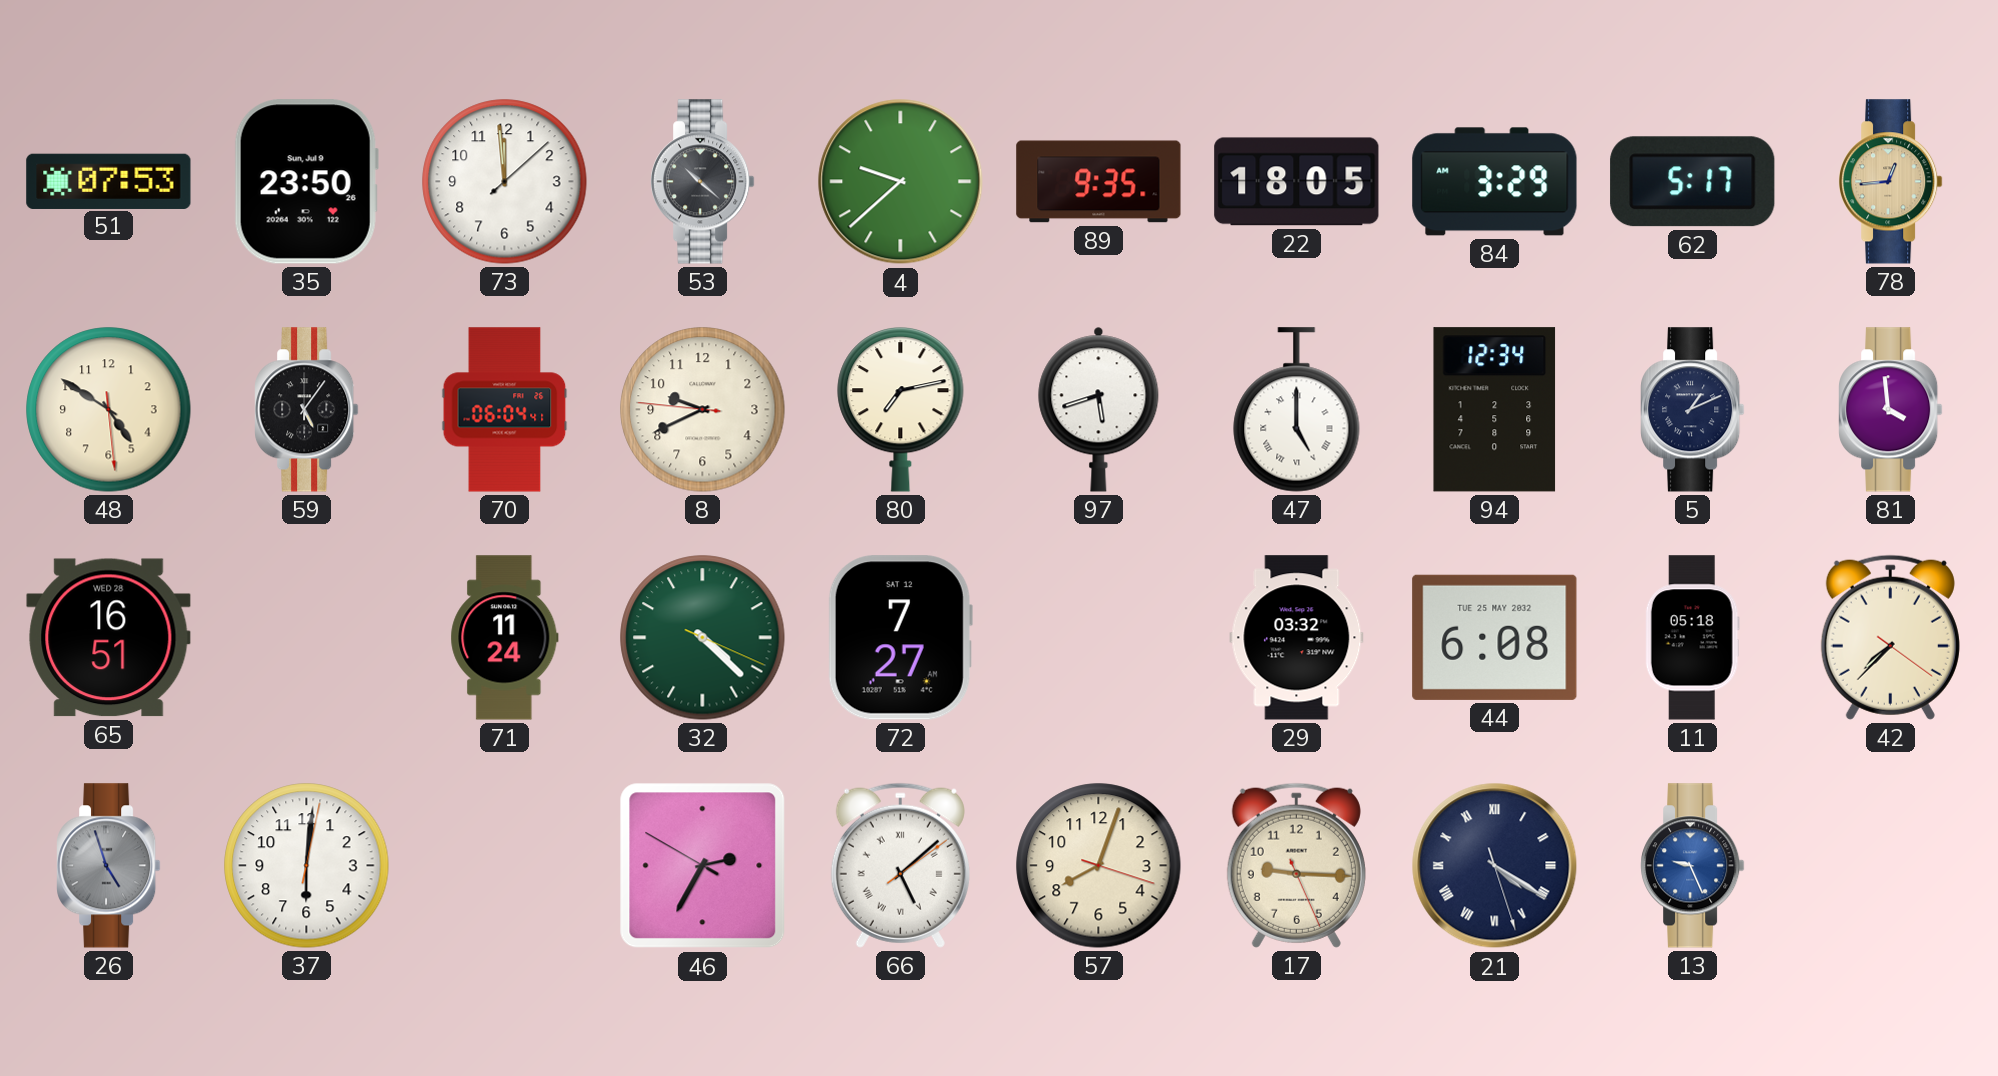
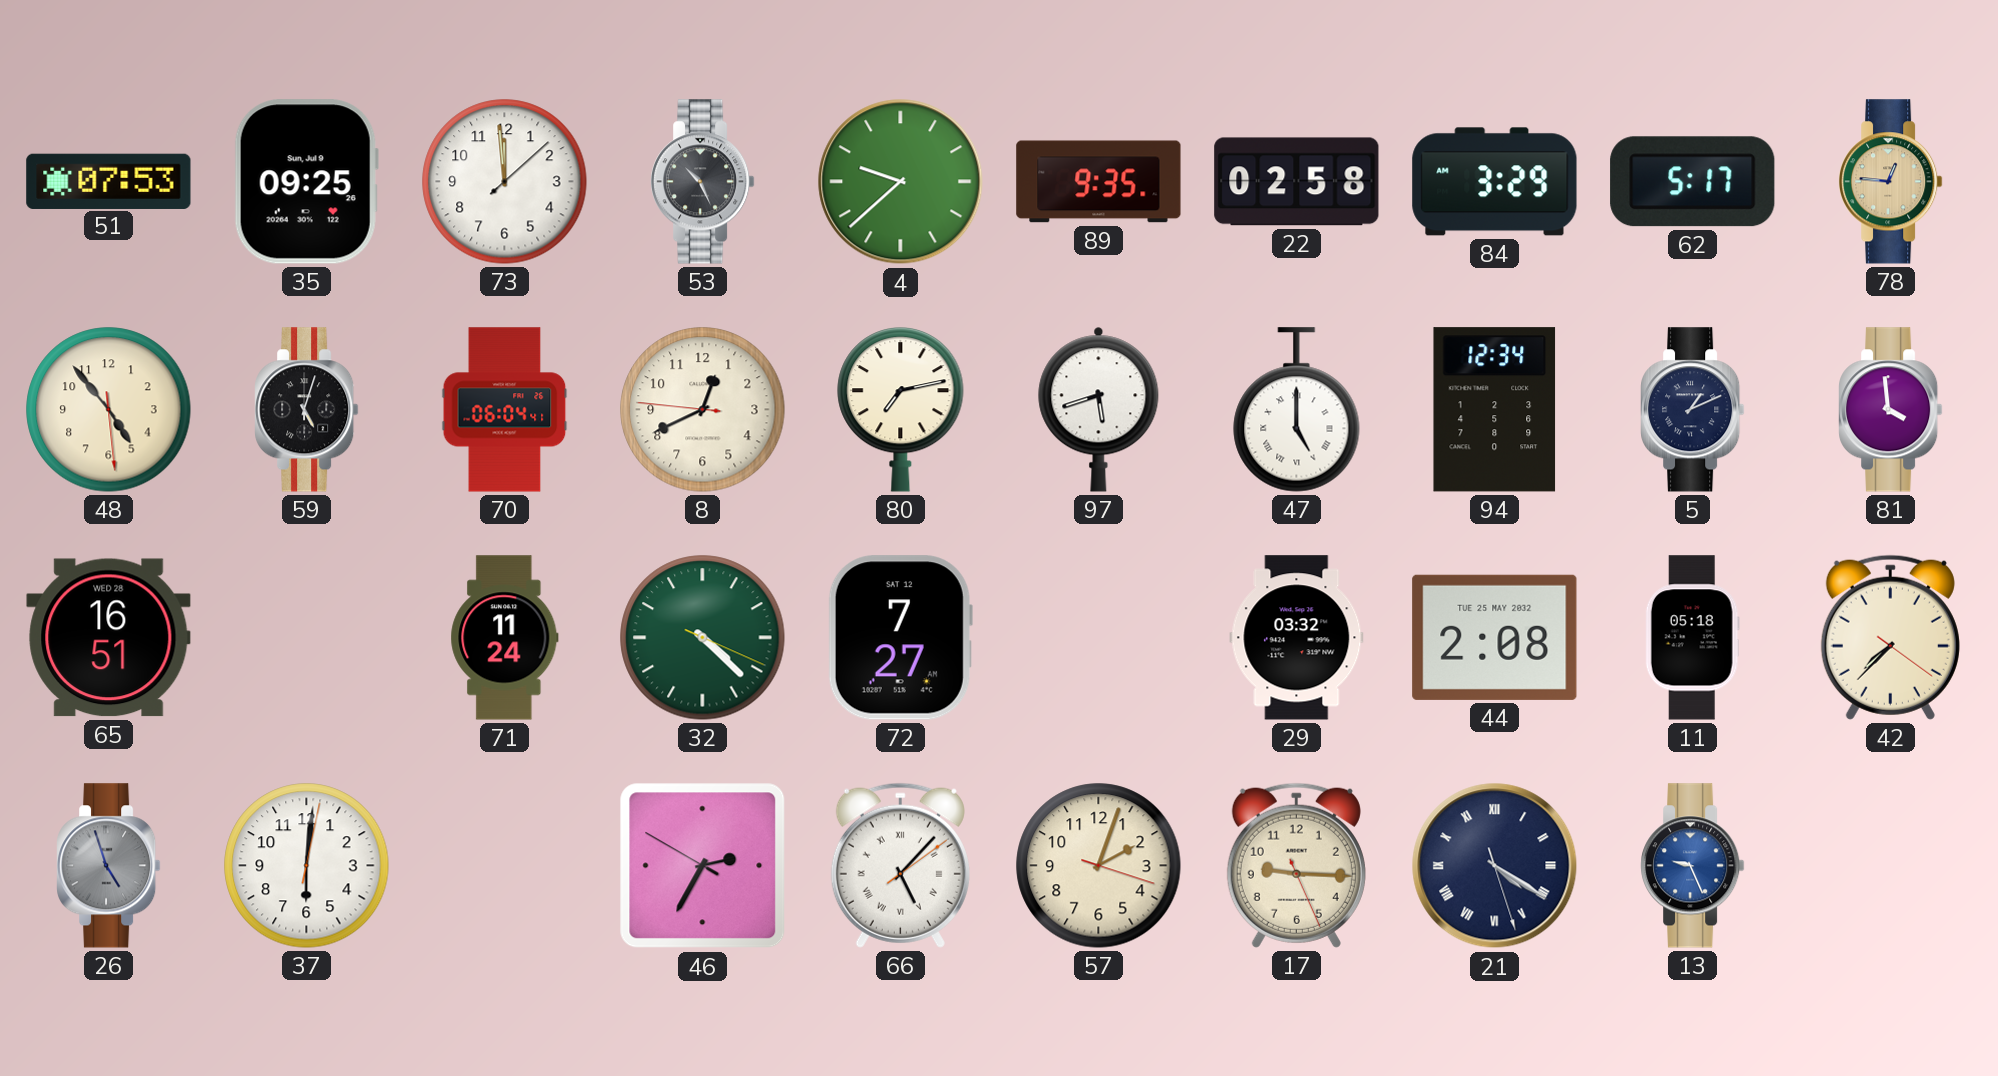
35: 23:50 -> 09:25
53: 10:22 -> 10:26
22: 18:05 -> 02:58
78: 12:44 -> 12:46
48: 4:50 -> 4:53
59: 5:06 -> 5:03
8: 9:40 -> 12:40
44: 6:08 -> 2:08
66: 5:08 -> 5:07
57: 8:03 -> 2:03
